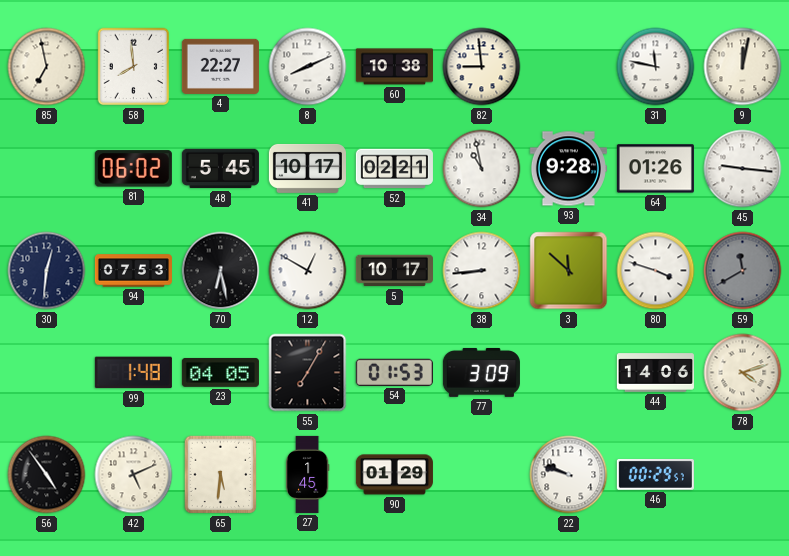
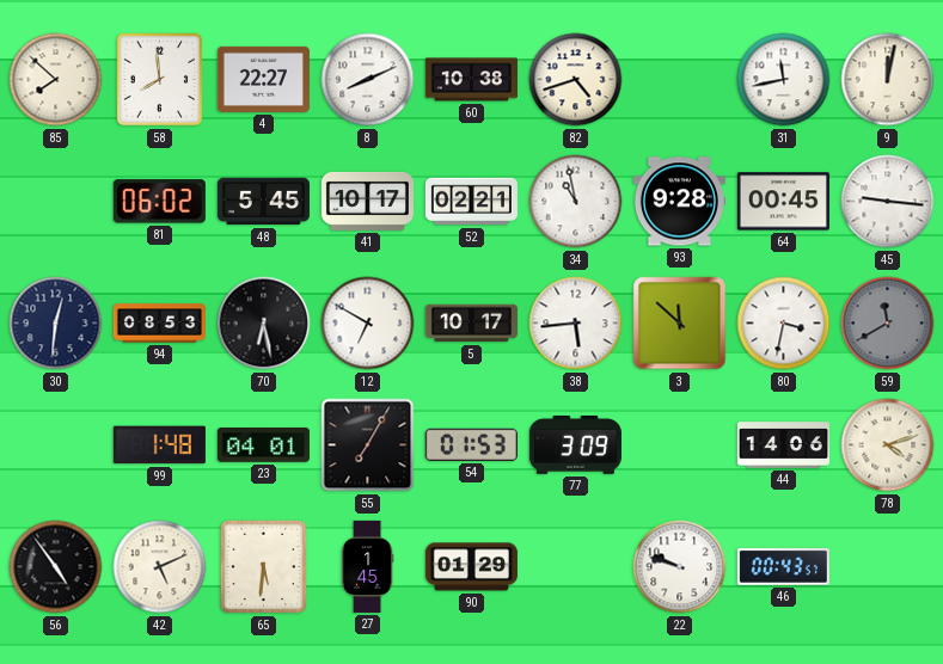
85: 6:58 -> 7:52
82: 8:59 -> 4:42
31: 11:47 -> 11:43
64: 01:26 -> 00:45
94: 07:53 -> 08:53
12: 12:50 -> 6:50
38: 8:44 -> 5:44
80: 3:48 -> 3:32
23: 04:05 -> 04:01
46: 00:29 -> 00:43
